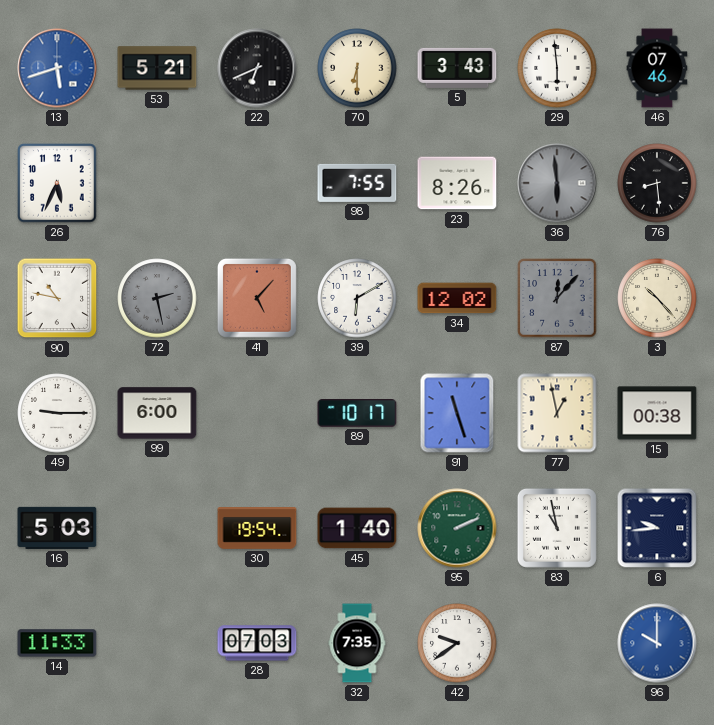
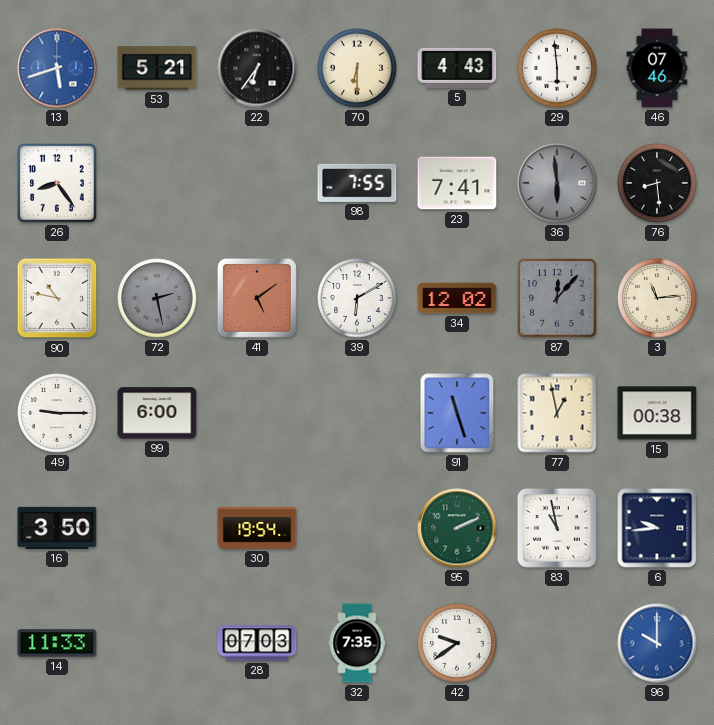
22: 6:41 -> 6:36
5: 3:43 -> 4:43
26: 5:34 -> 8:24
23: 8:26 -> 7:41
41: 5:07 -> 5:09
3: 10:23 -> 11:14
89: 10:17 -> none
16: 5:03 -> 3:50
45: 1:40 -> none
